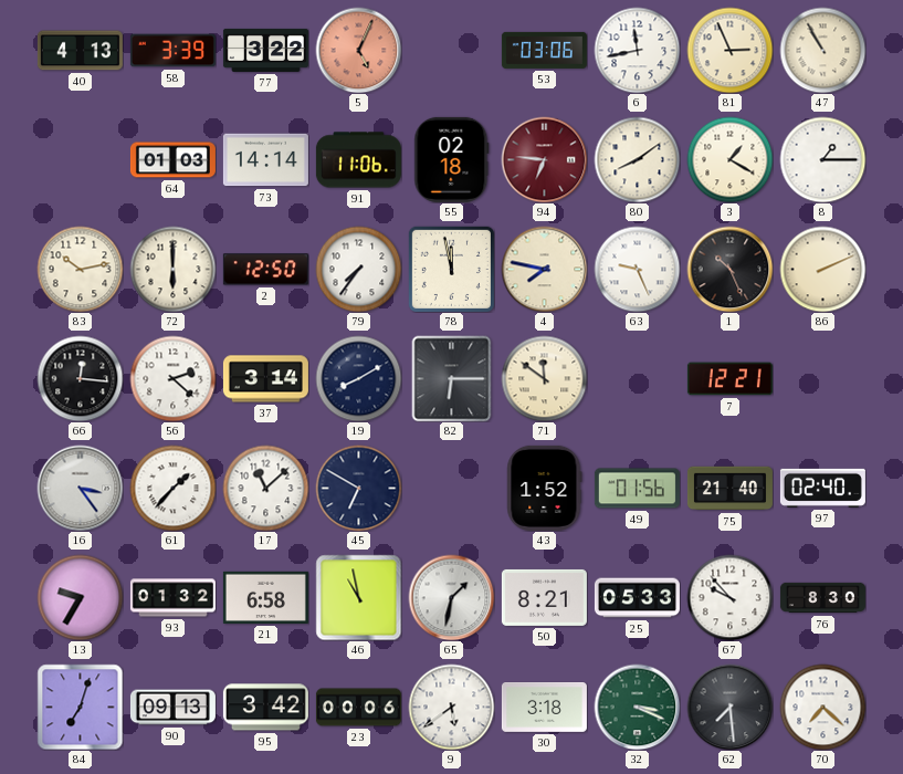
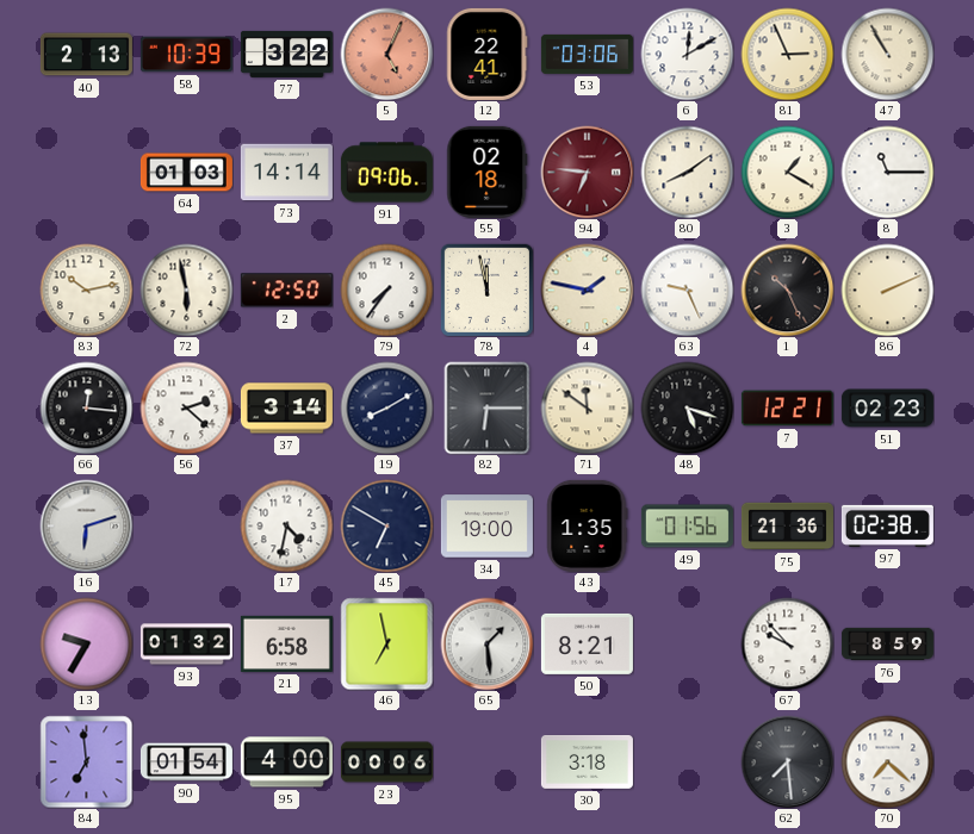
40: 4:13 -> 2:13
58: 3:39 -> 10:39
12: none -> 22:41
6: 11:43 -> 12:10
91: 11:06 -> 09:06
8: 1:15 -> 11:15
72: 6:00 -> 5:58
4: 7:47 -> 1:47
48: none -> 5:18
51: none -> 02:23
16: 3:24 -> 6:12
61: 1:37 -> none
17: 11:08 -> 4:32
34: none -> 19:00
43: 1:52 -> 1:35
75: 21:40 -> 21:36
97: 02:40 -> 02:38
46: 10:58 -> 6:58
65: 1:32 -> 1:29
25: 05:33 -> none
76: 8:30 -> 8:59
84: 7:03 -> 6:59
90: 09:13 -> 01:54
95: 3:42 -> 4:00
9: 5:39 -> none
32: 3:19 -> none
